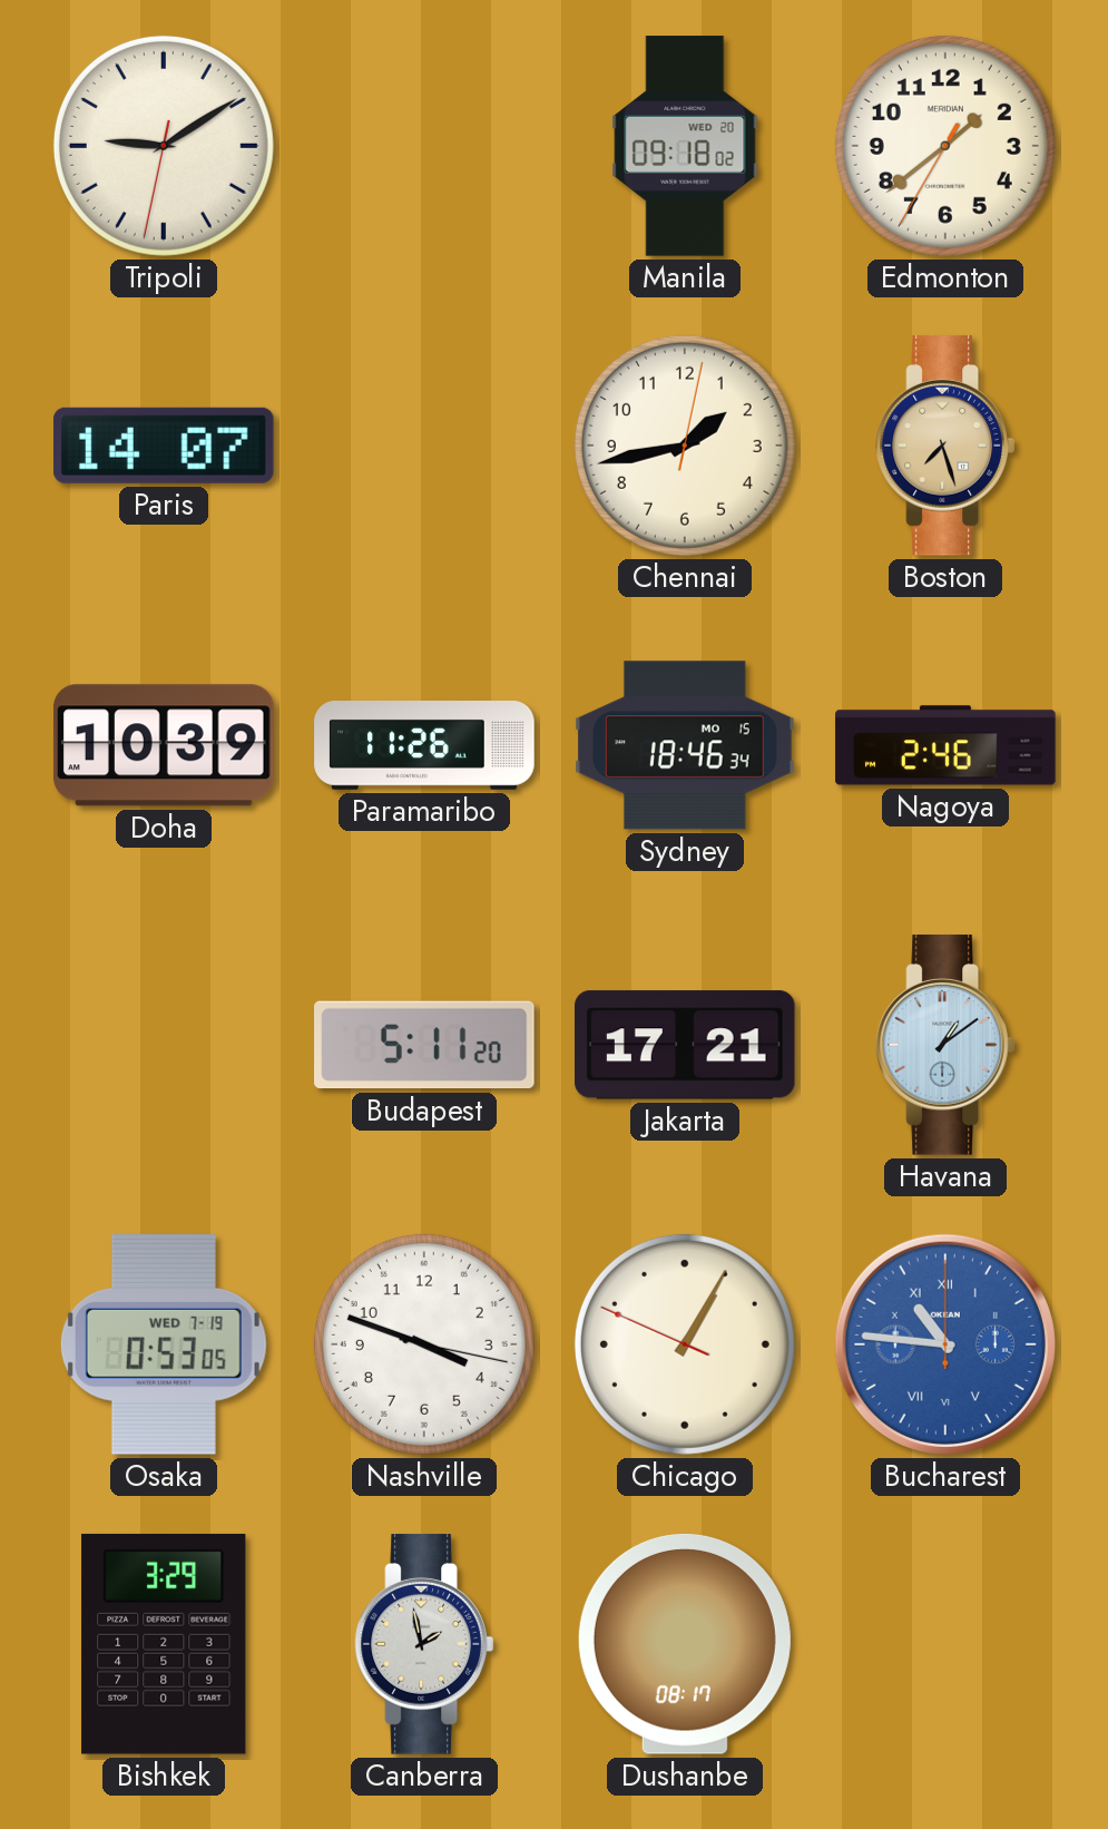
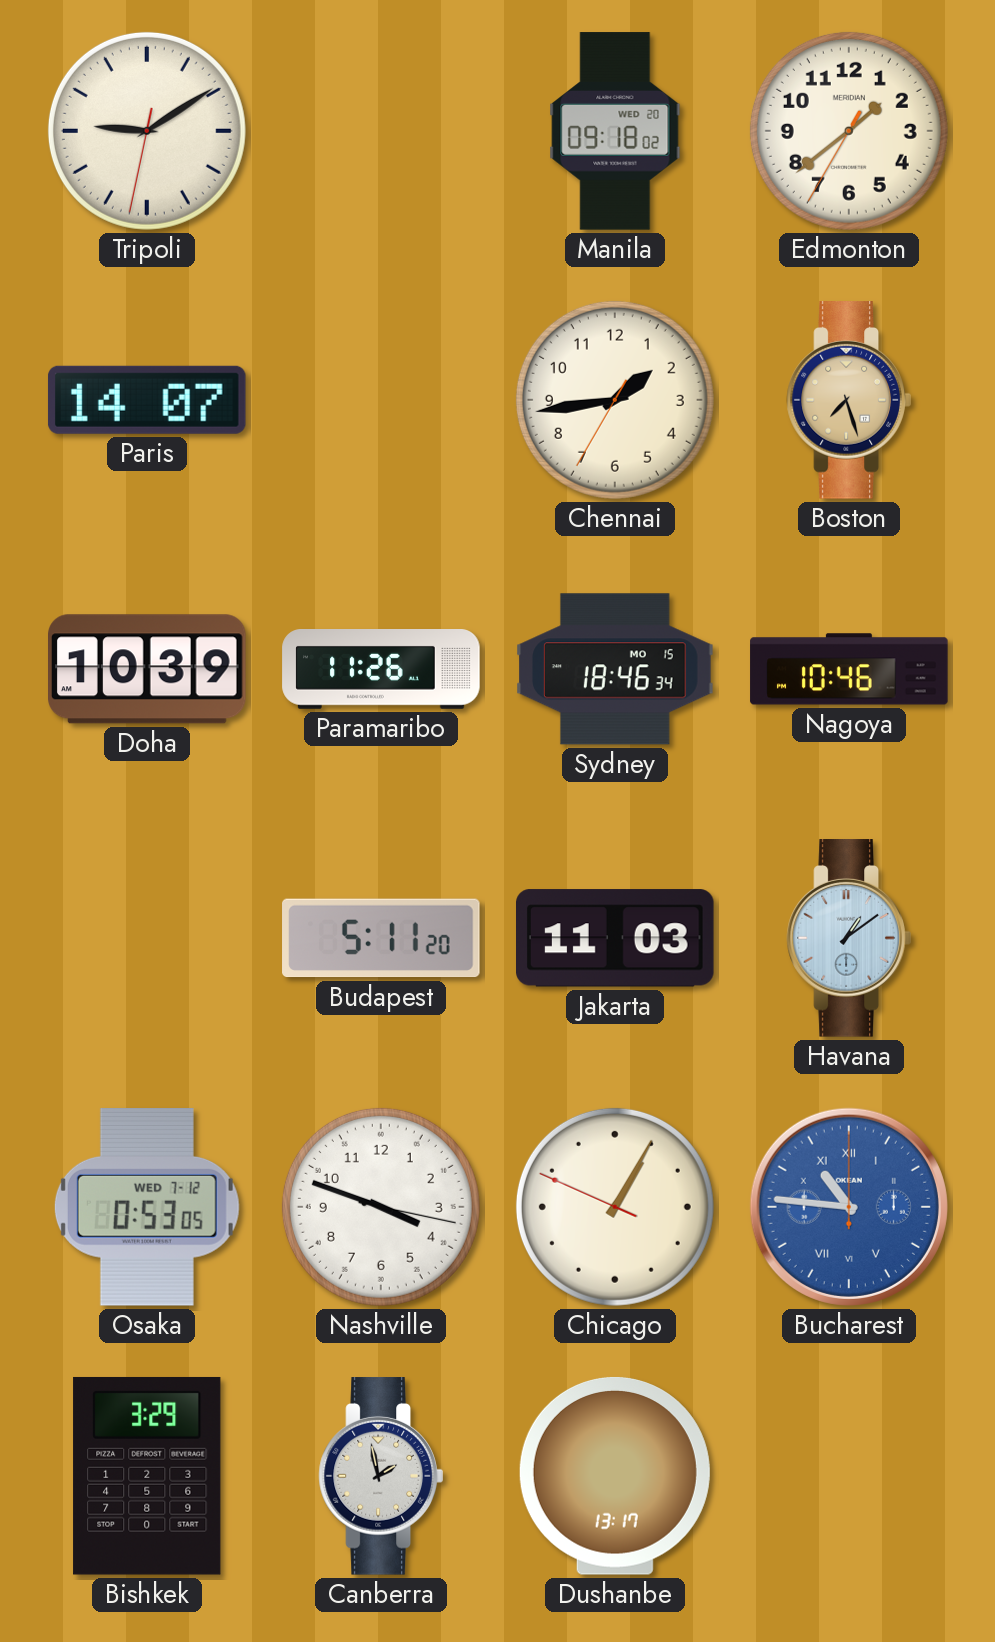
Chennai: 1:43:02 -> 1:43:35
Nagoya: 2:46 -> 10:46
Jakarta: 17:21 -> 11:03
Osaka date: WED 7-19 -> WED 7-12
Dushanbe: 08:17 -> 13:17
